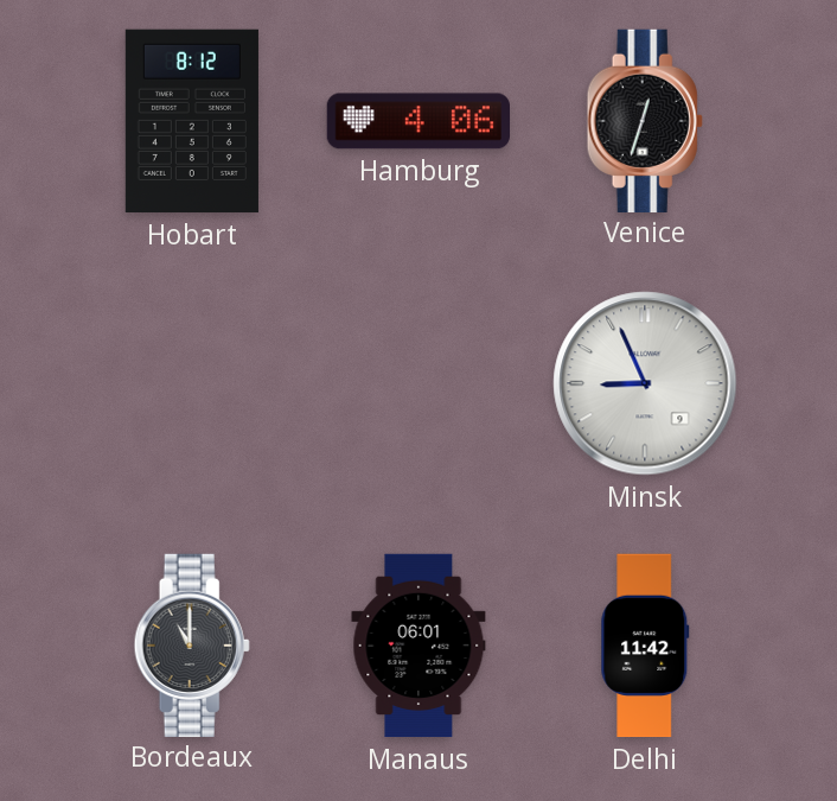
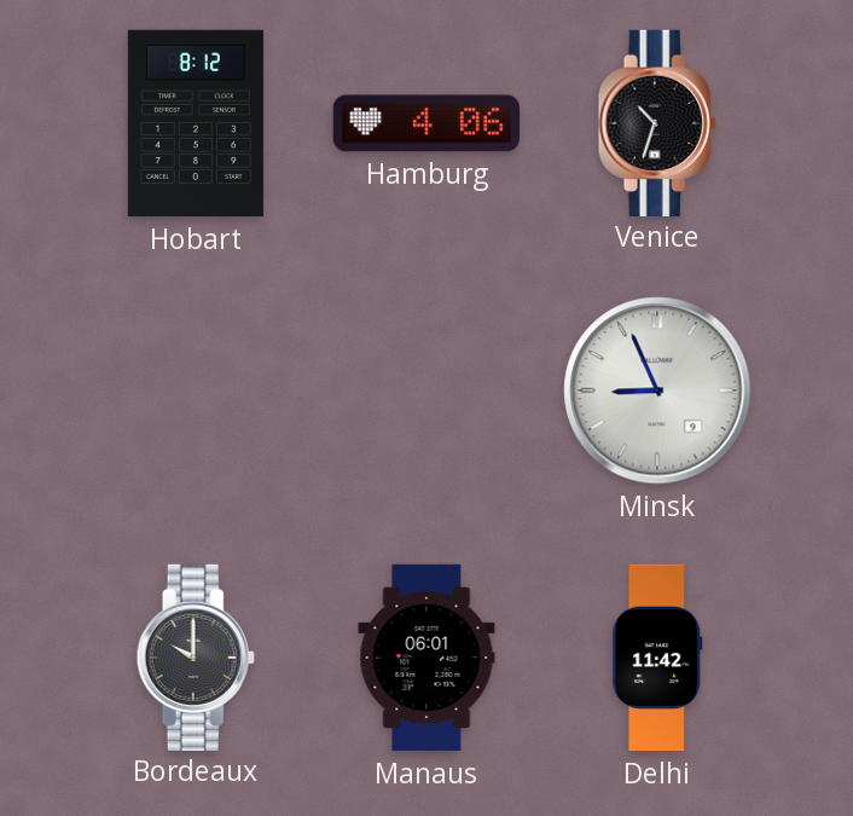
Venice: 12:33 -> 10:33
Bordeaux: 11:00 -> 10:00
